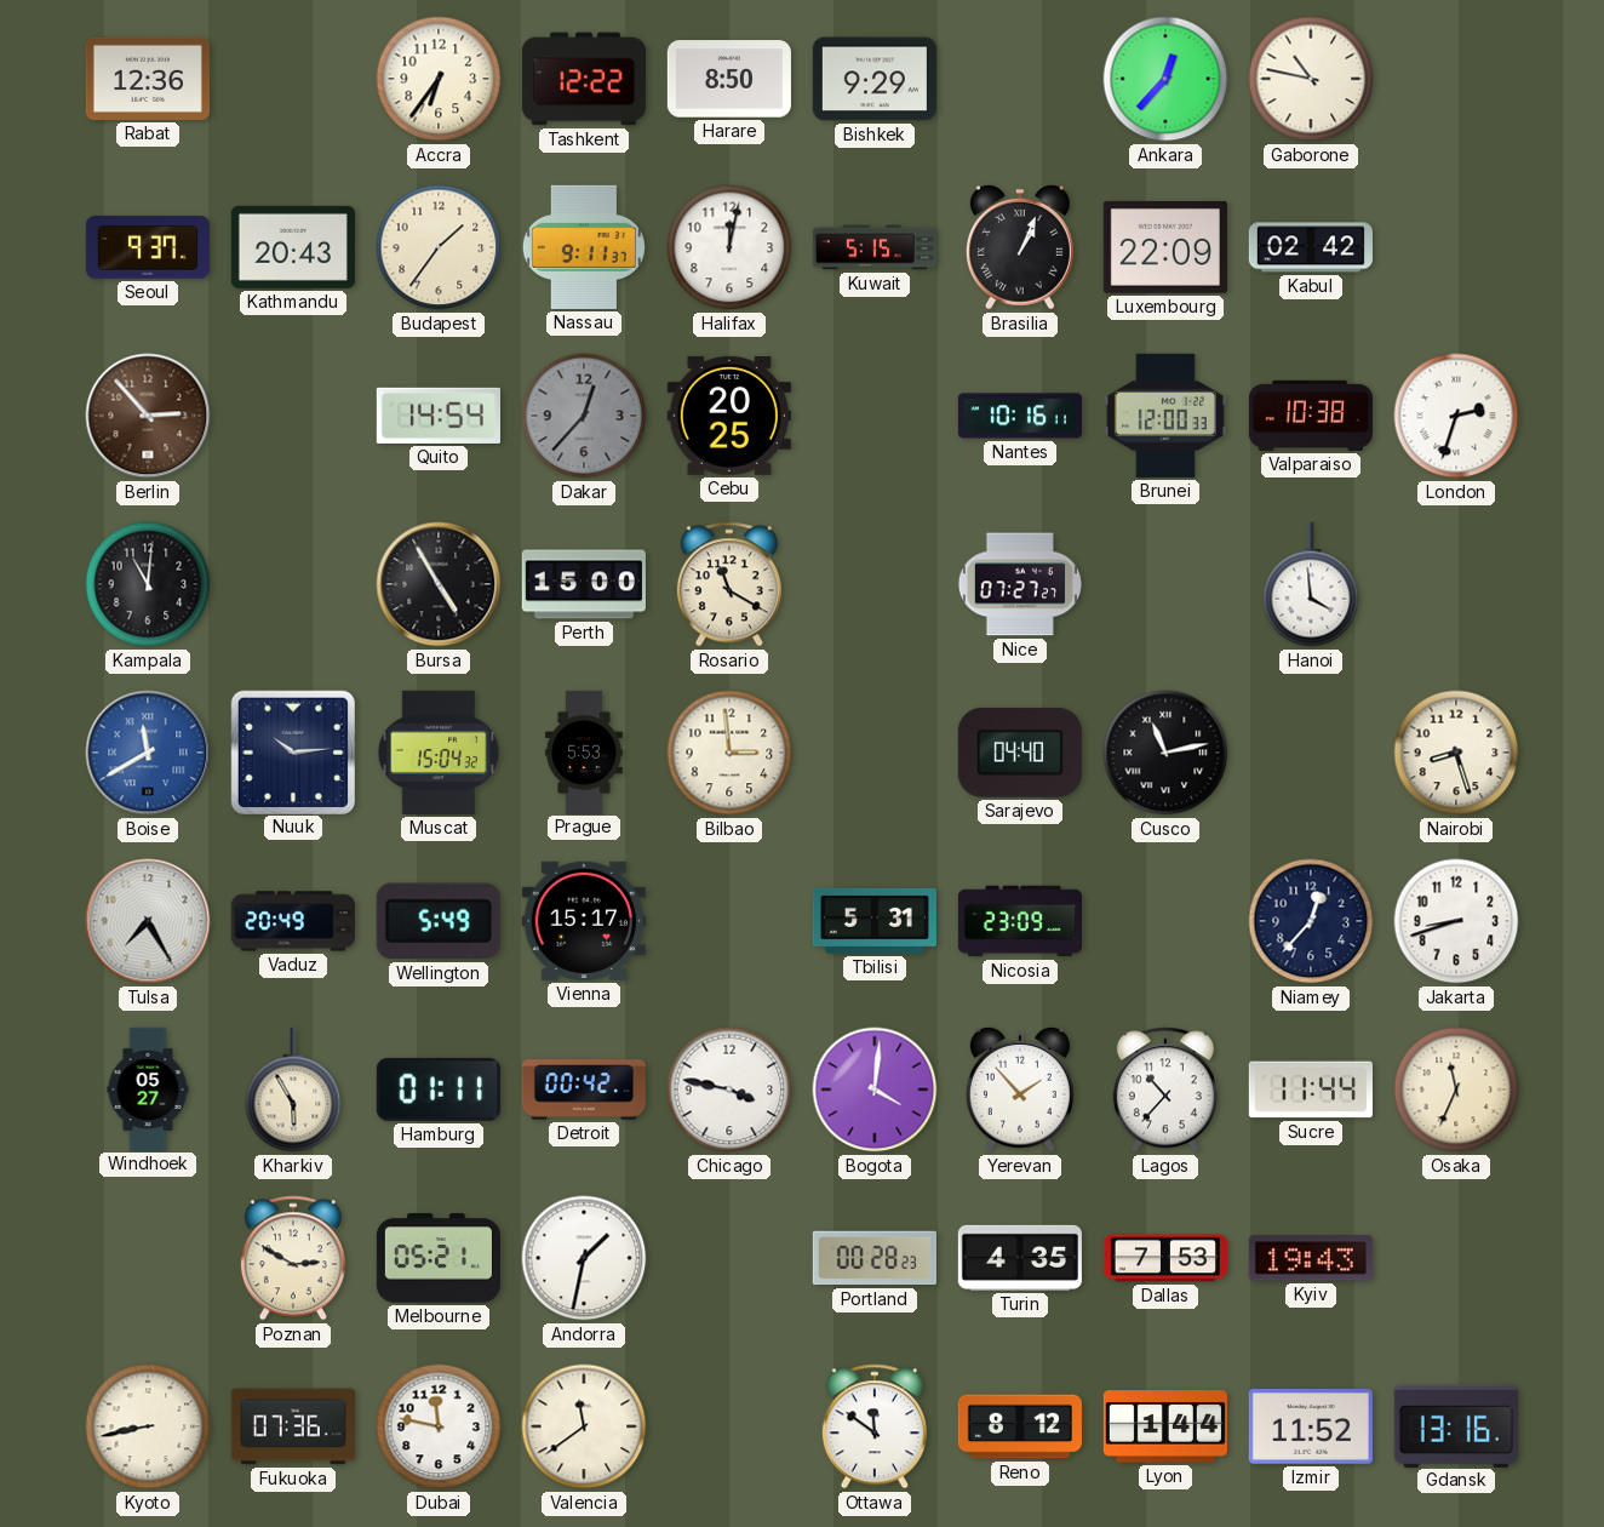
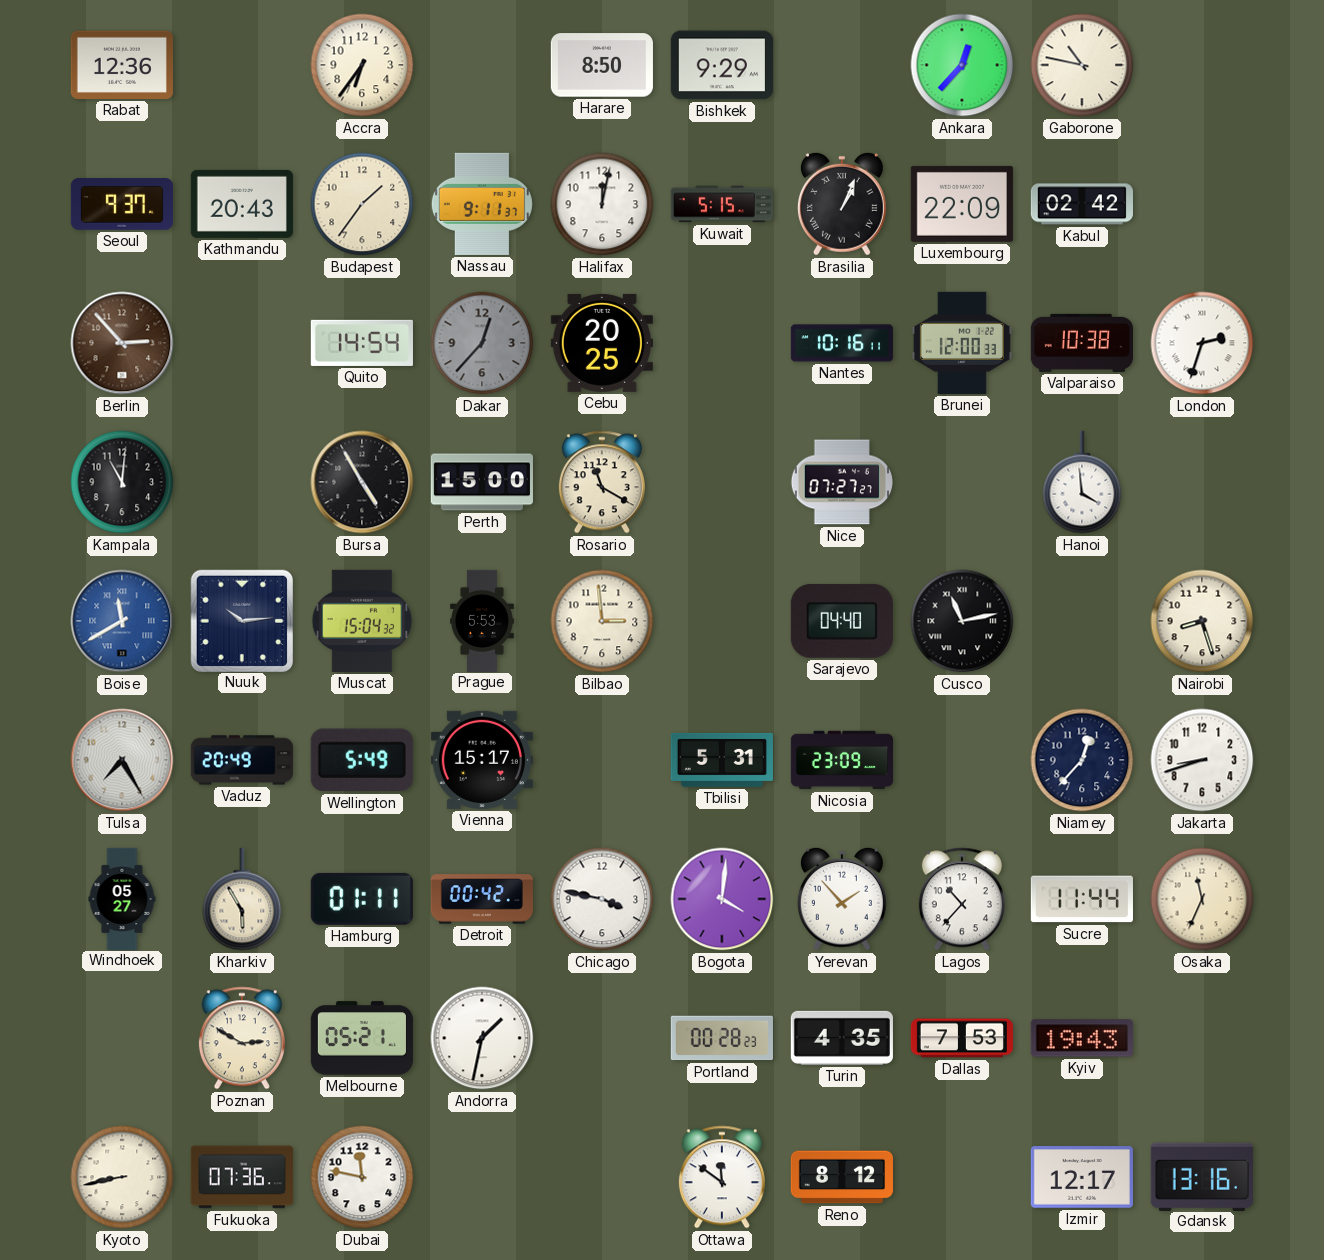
Tashkent: 12:22 -> none
Valencia: 11:39 -> none
Lyon: 1:44 -> none
Izmir: 11:52 -> 12:17
